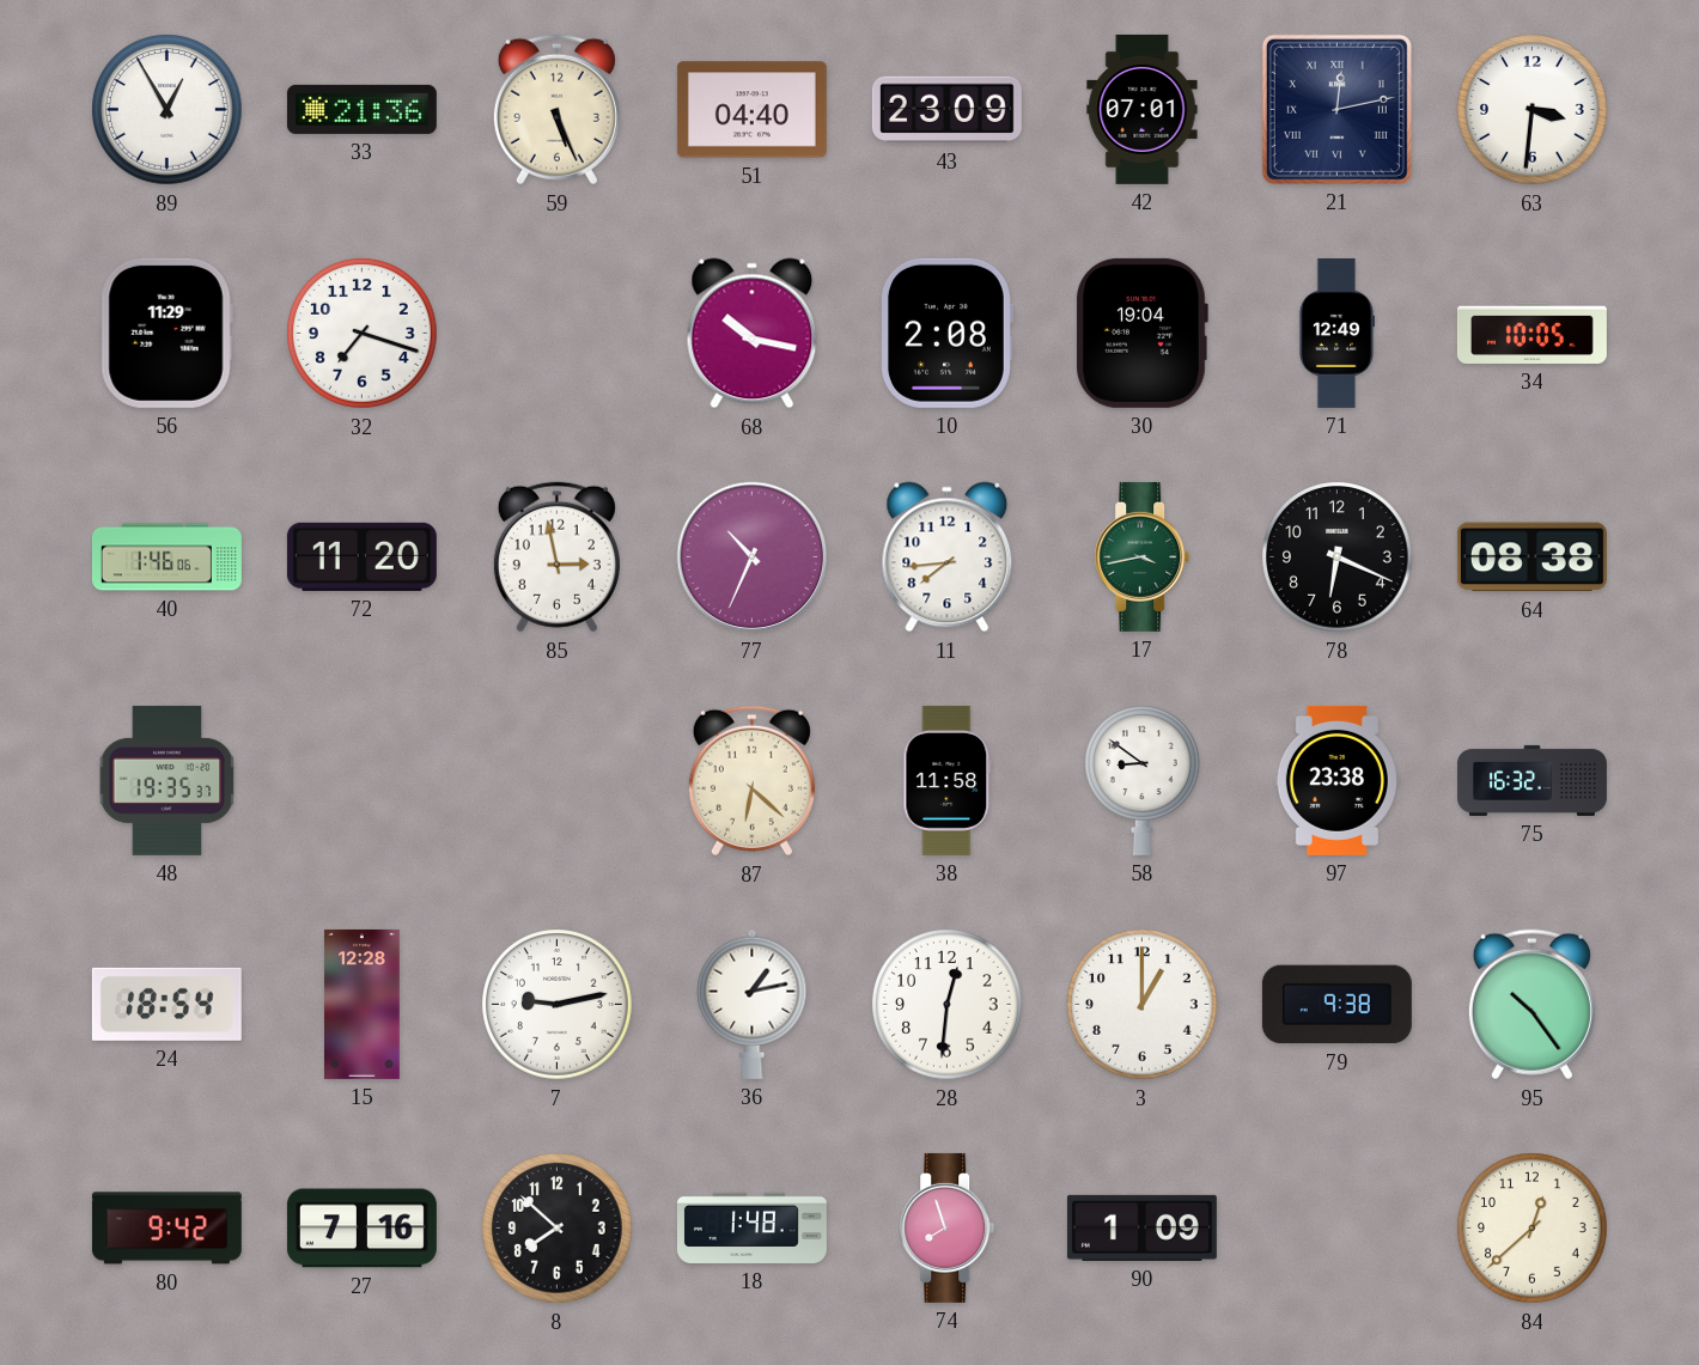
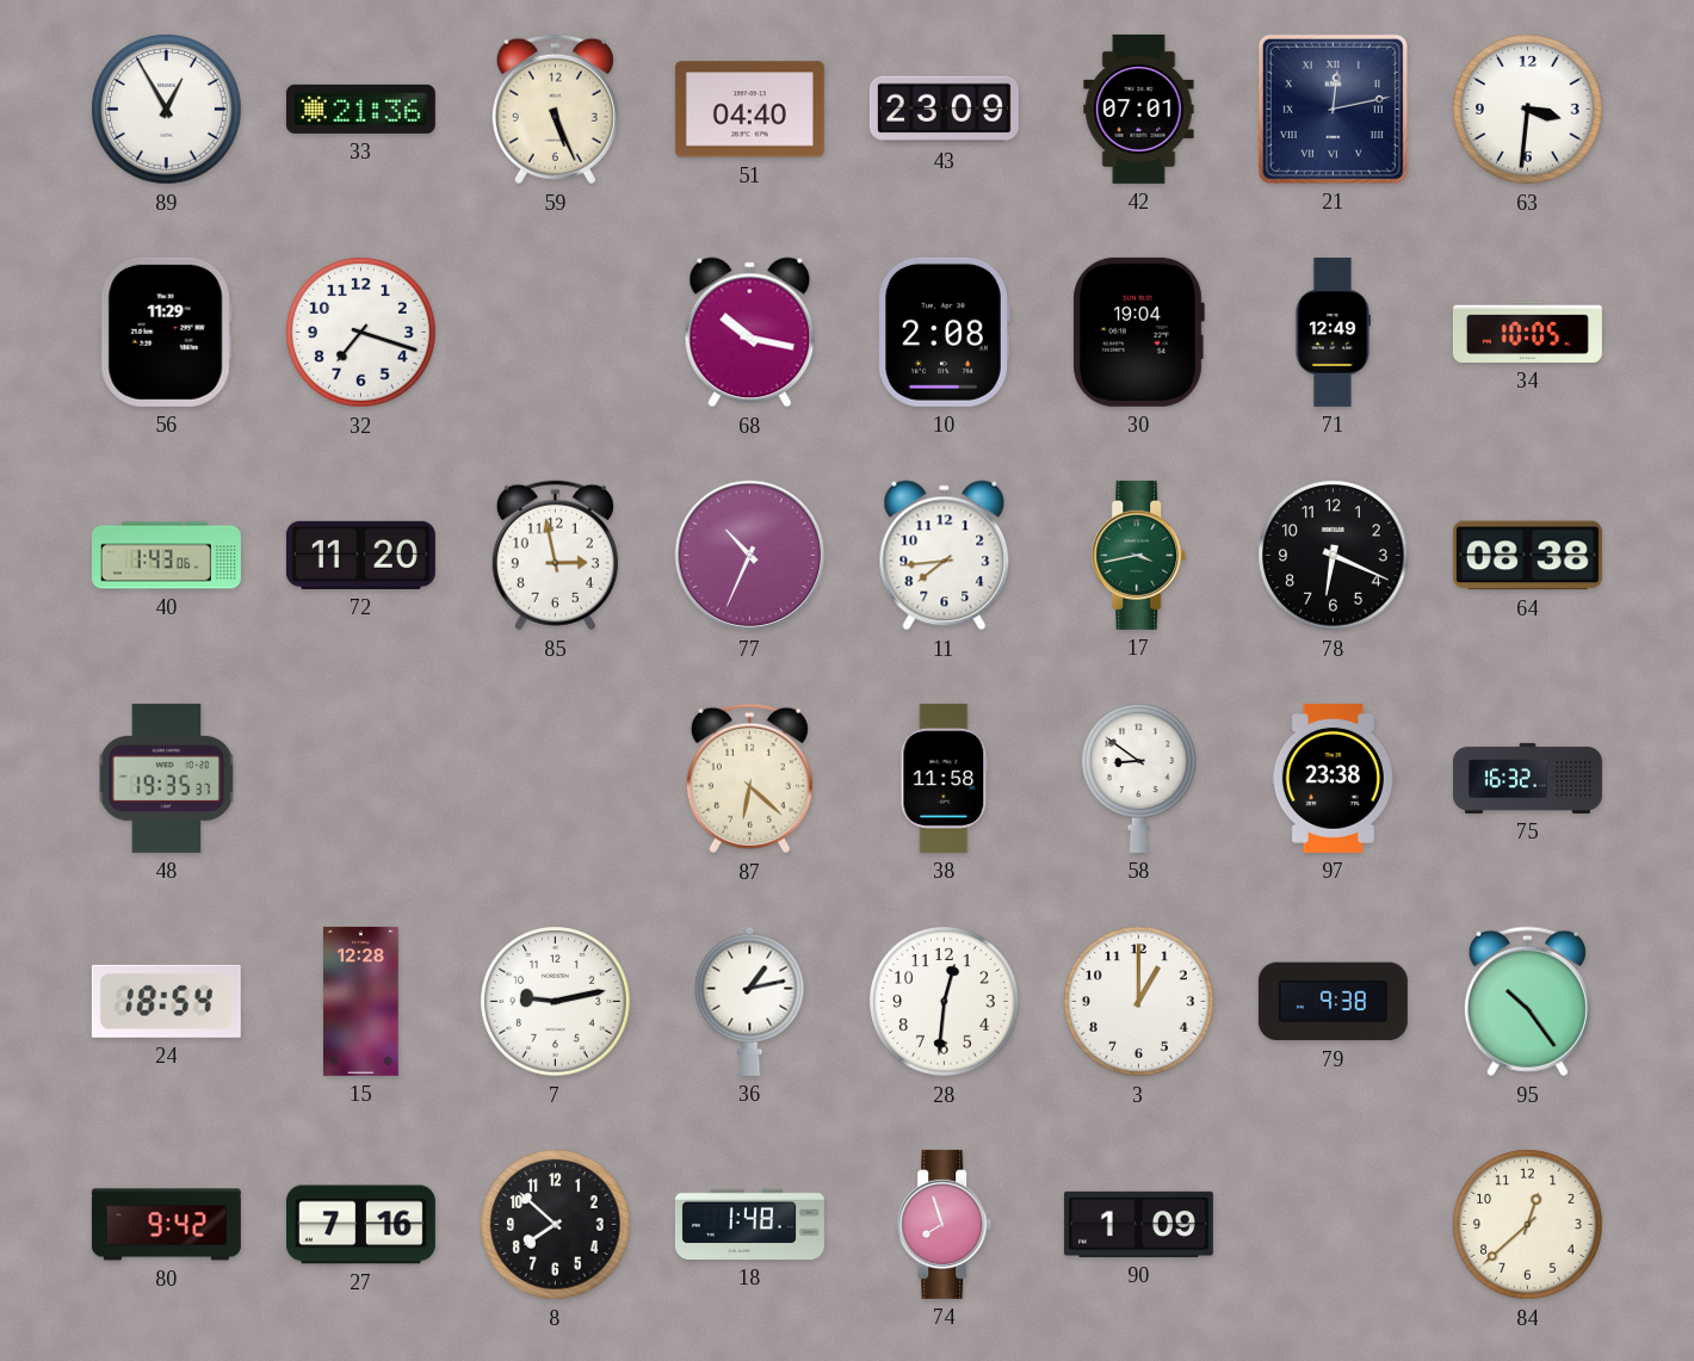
40: 1:46 -> 1:43
